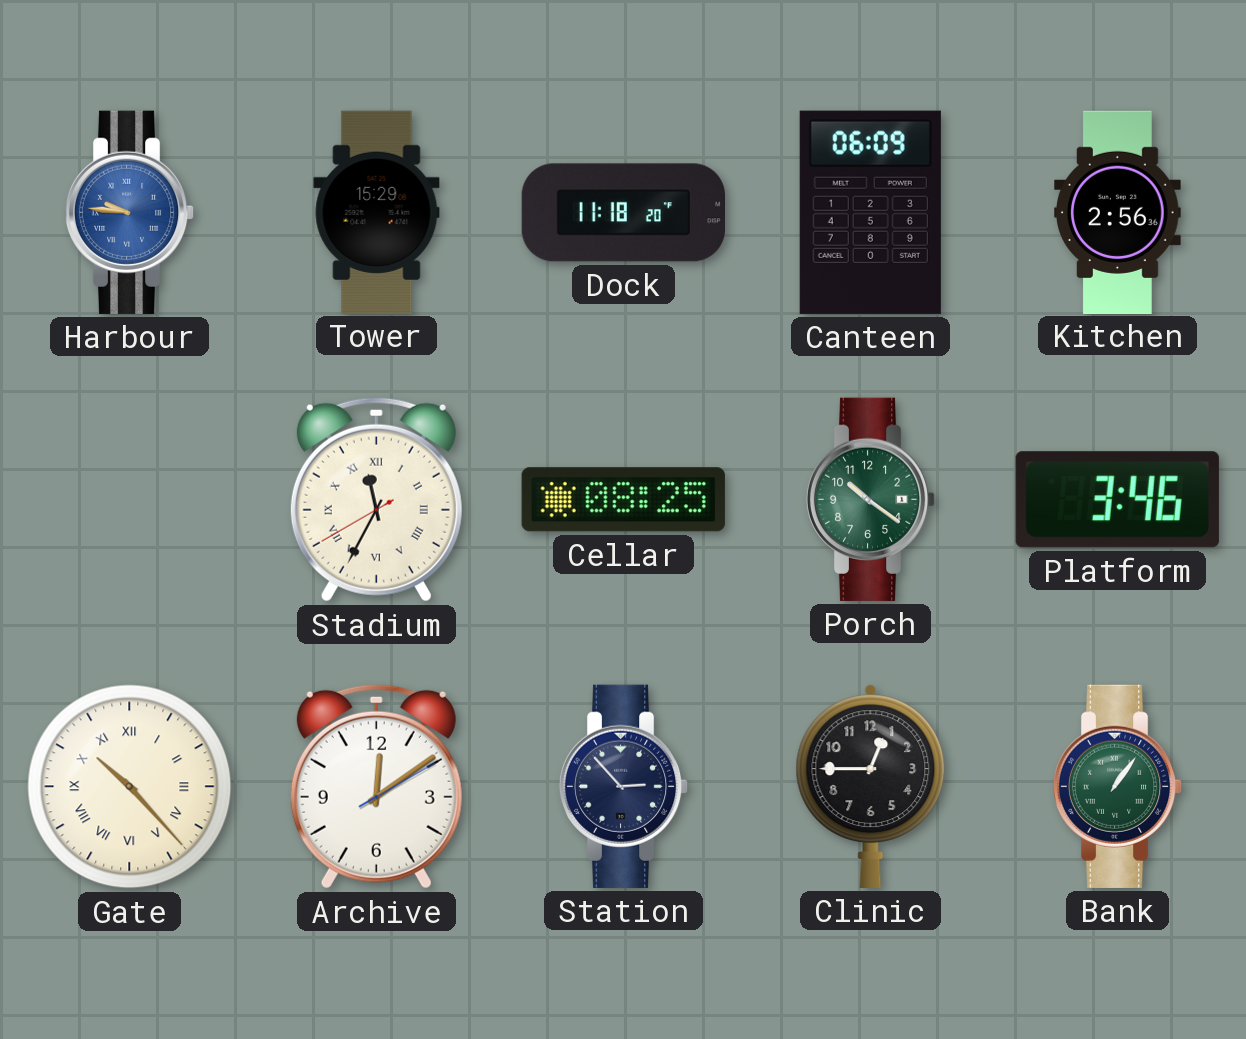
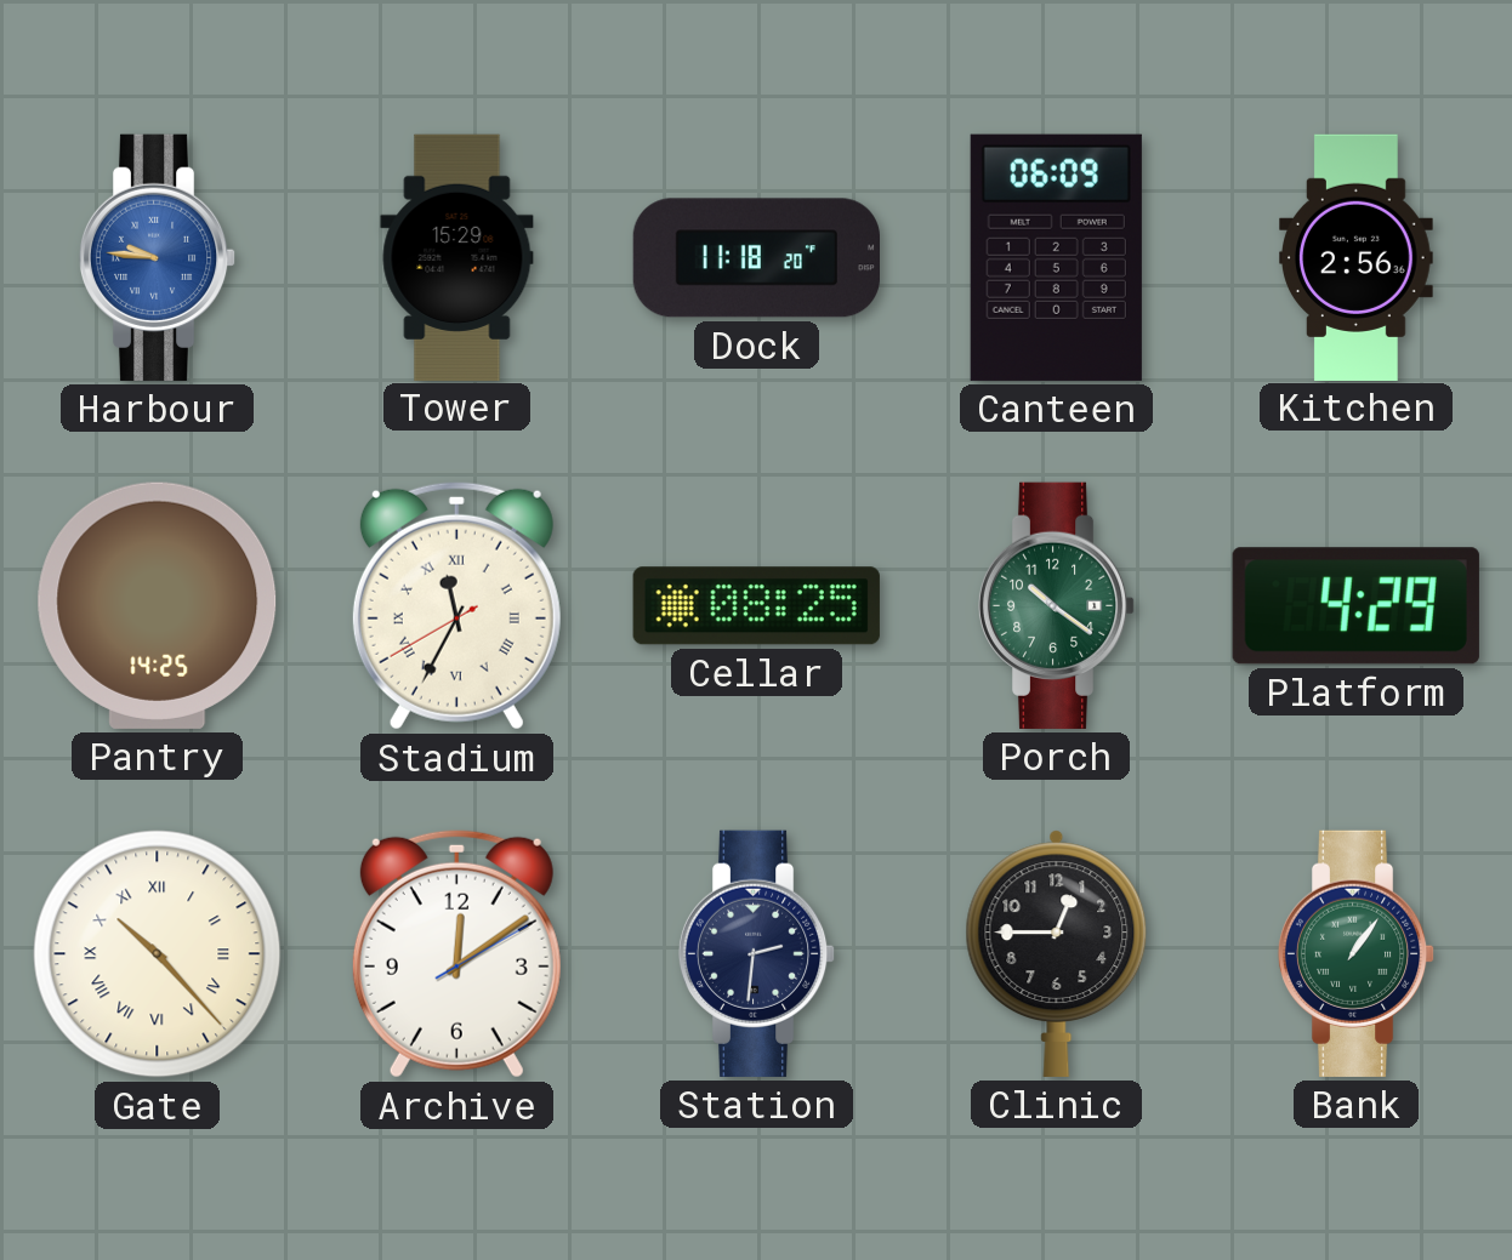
Pantry: none -> 14:25
Platform: 3:46 -> 4:29
Station: 2:53 -> 2:31
